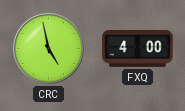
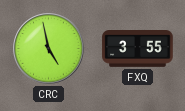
FXQ: 4:00 -> 3:55
